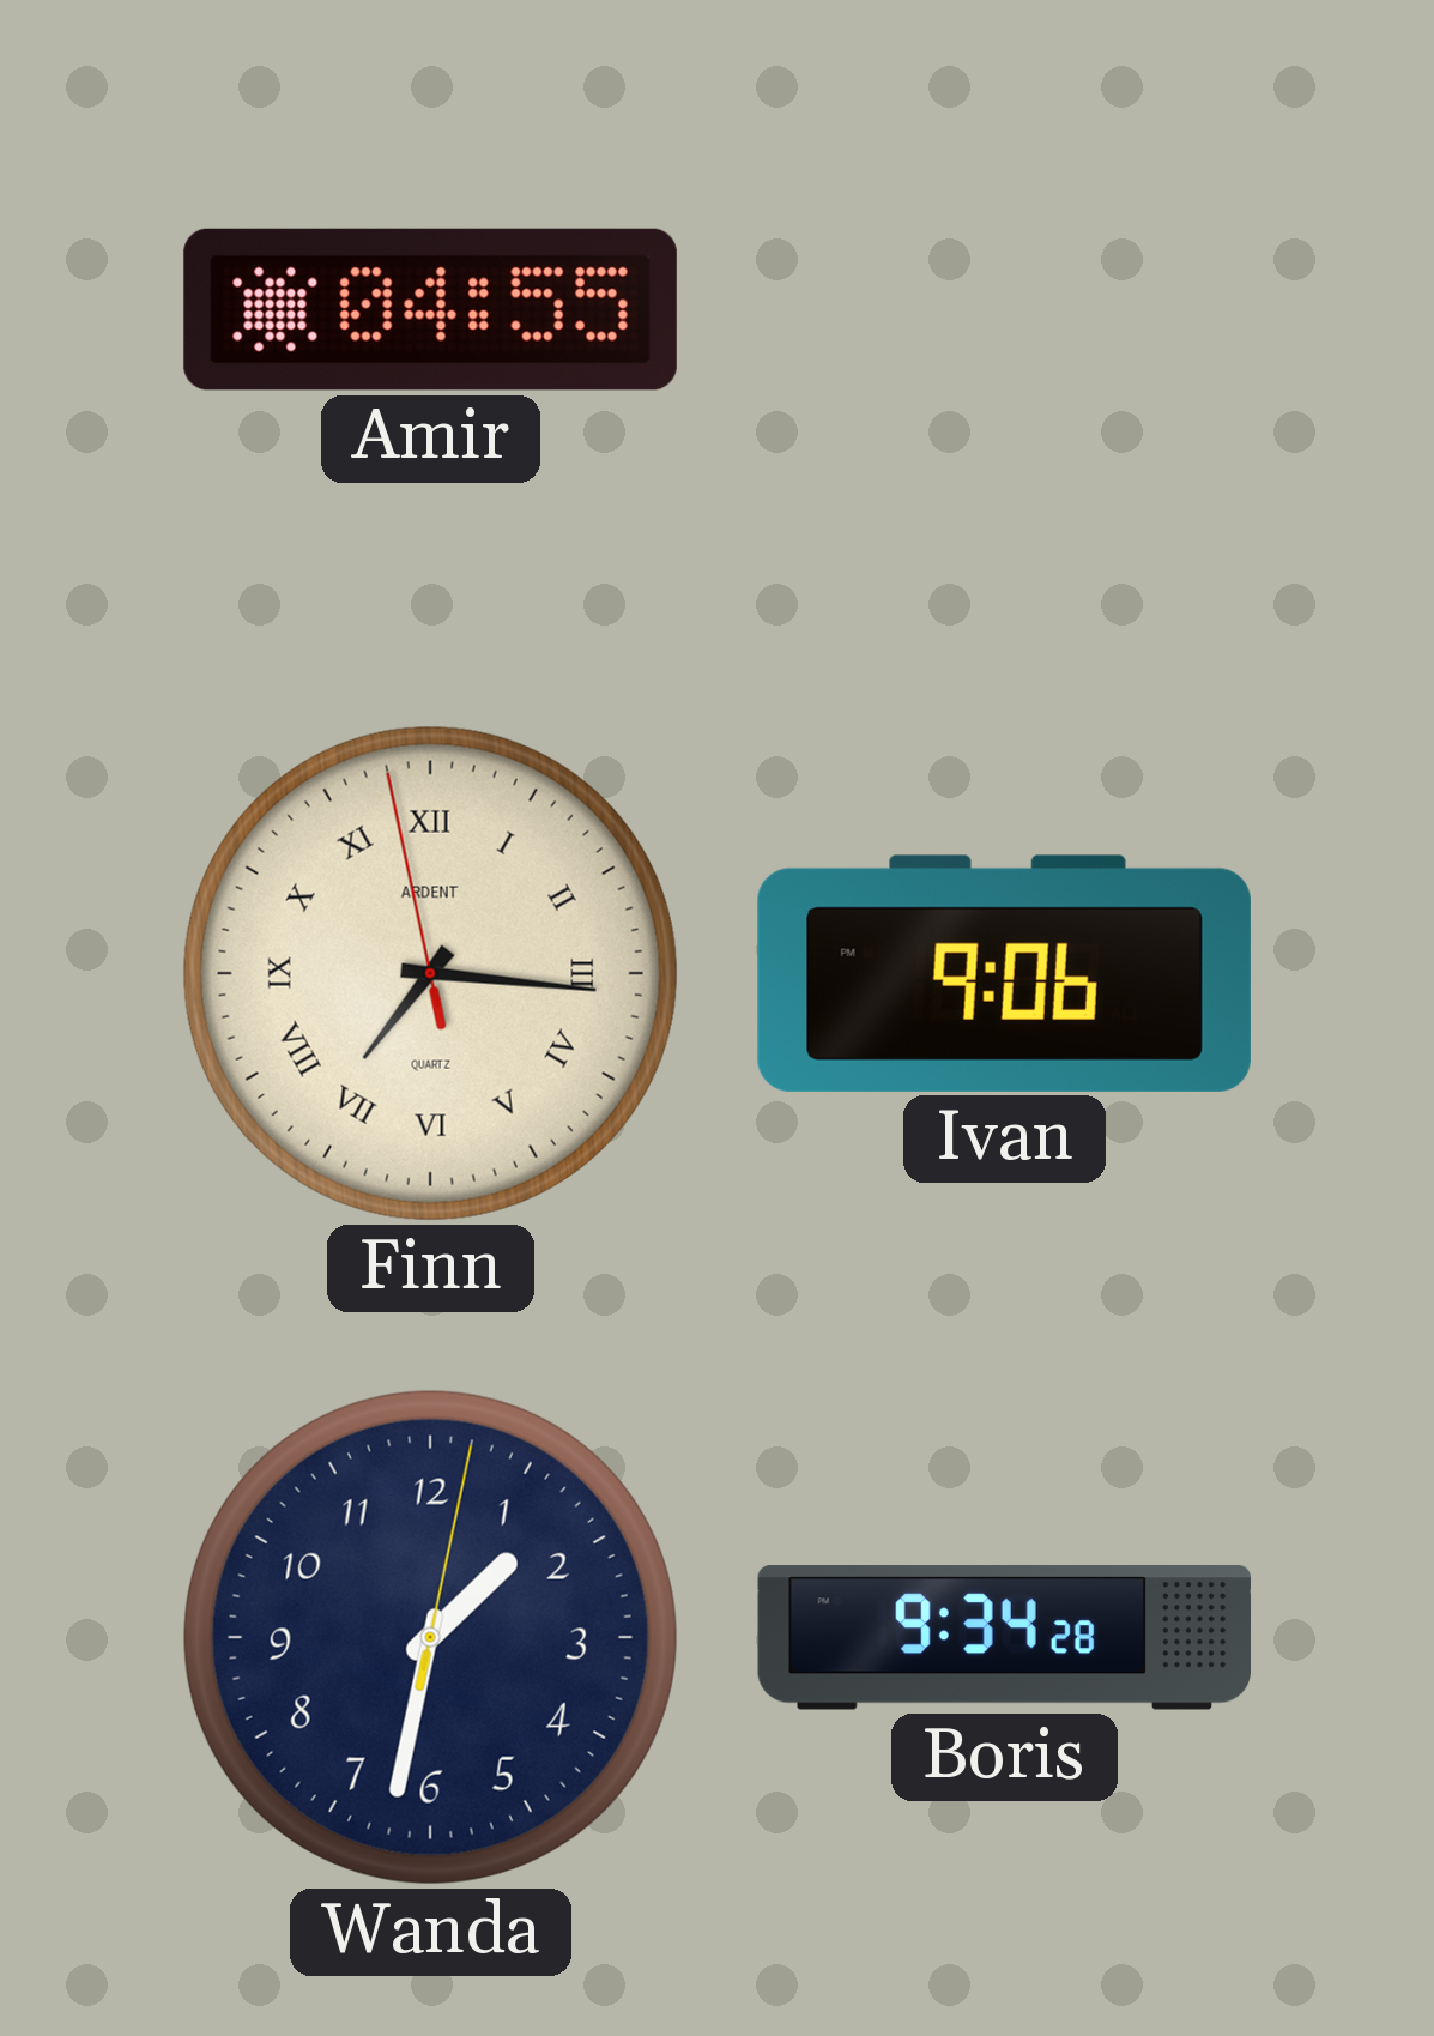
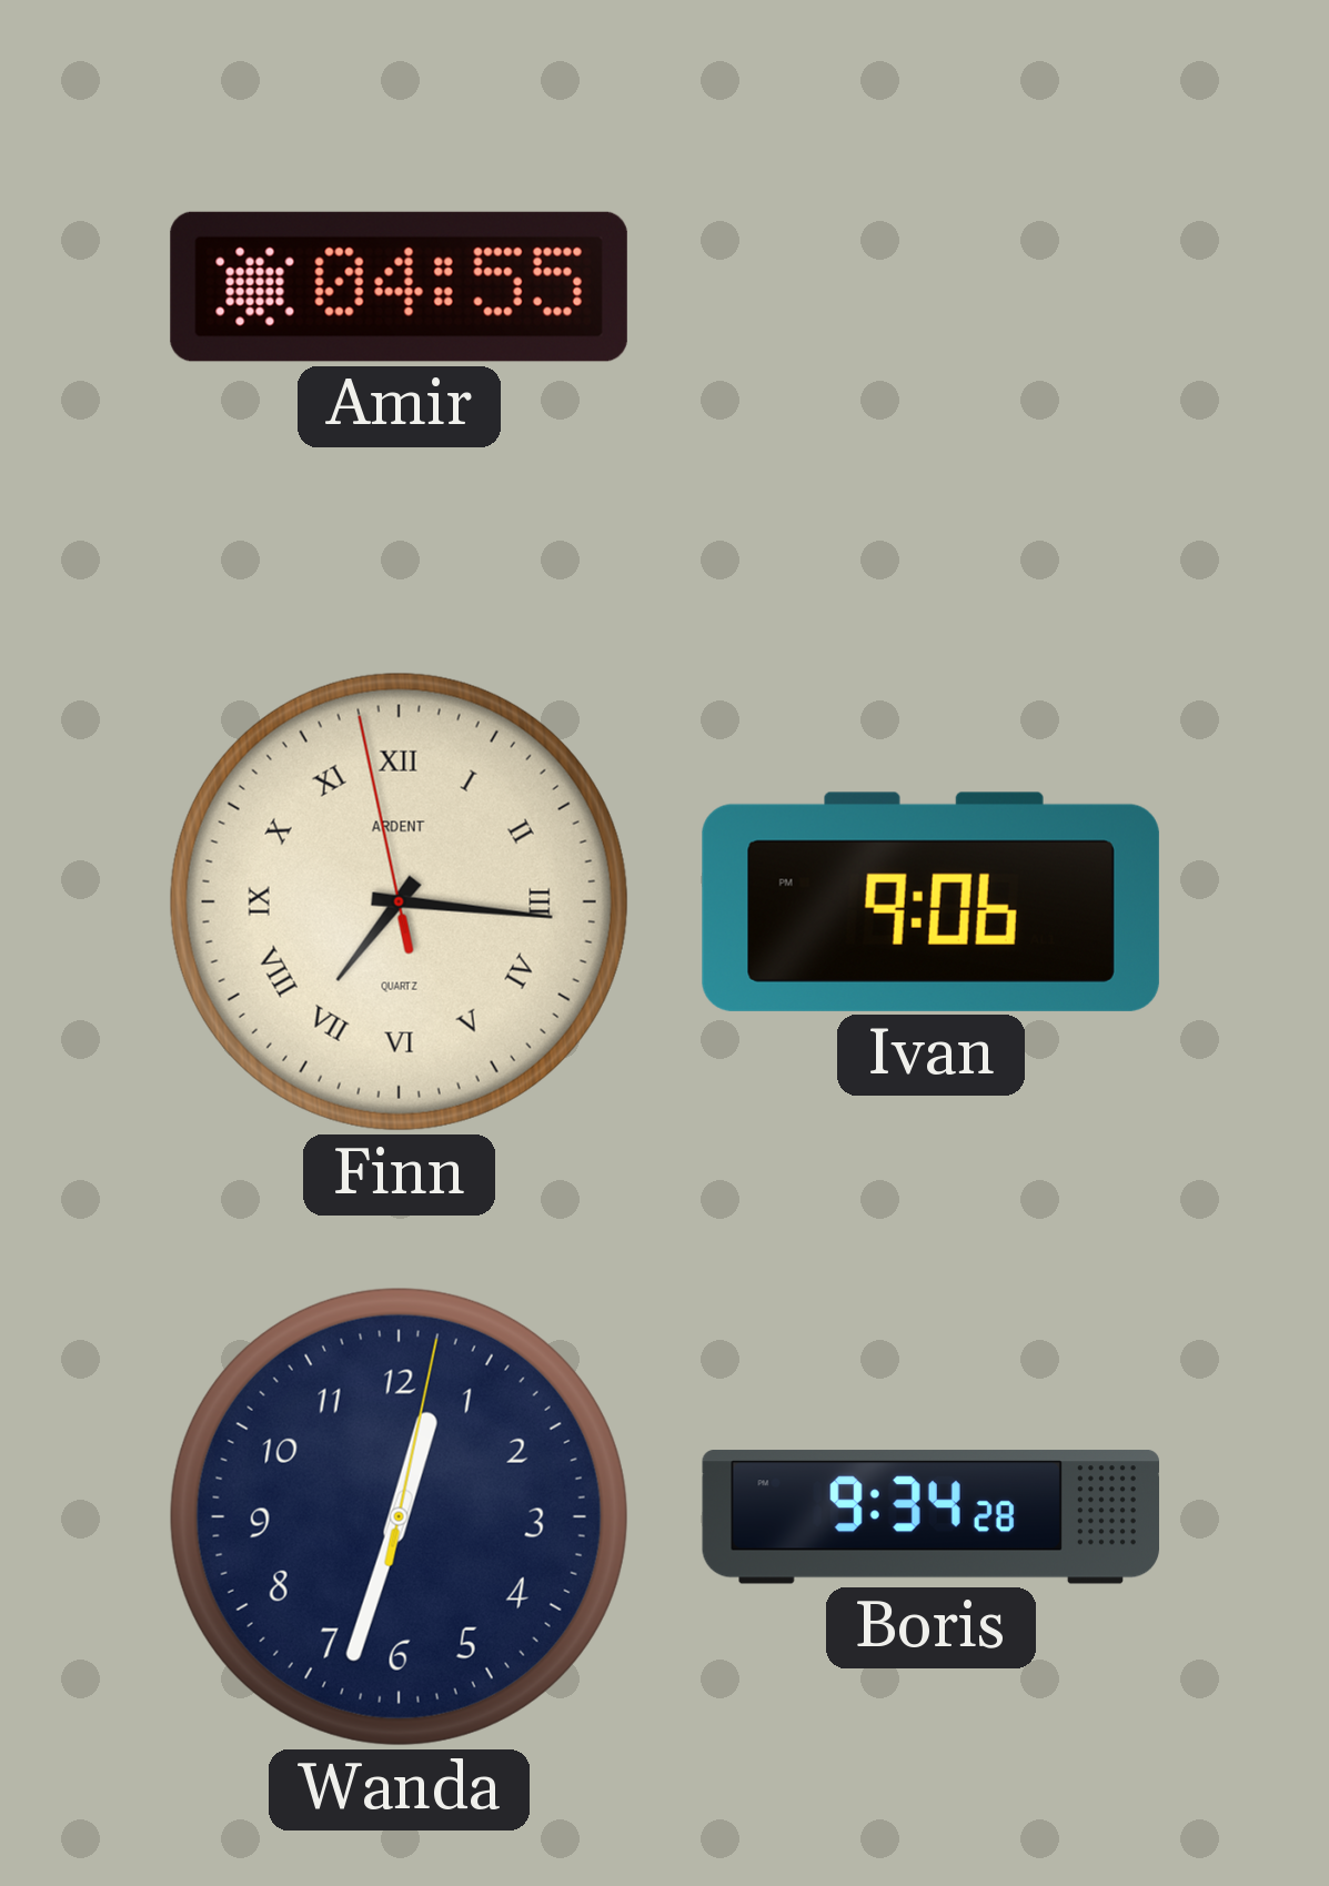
Wanda: 1:32 -> 12:33
